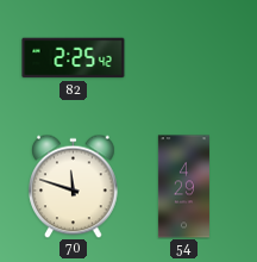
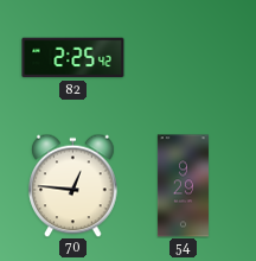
70: 11:48 -> 12:46
54: 4:29 -> 9:29
